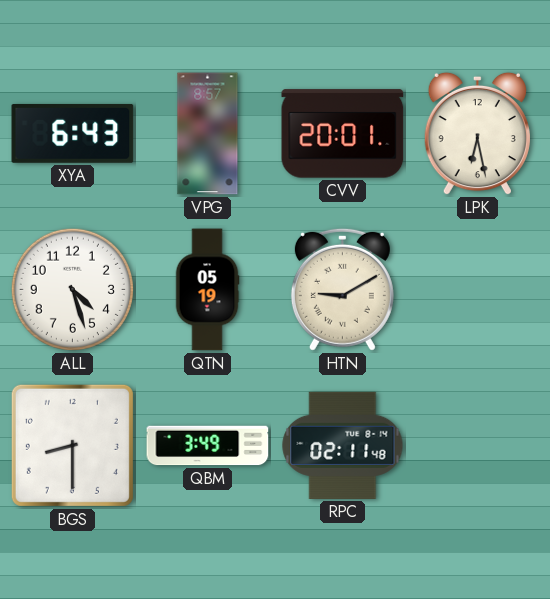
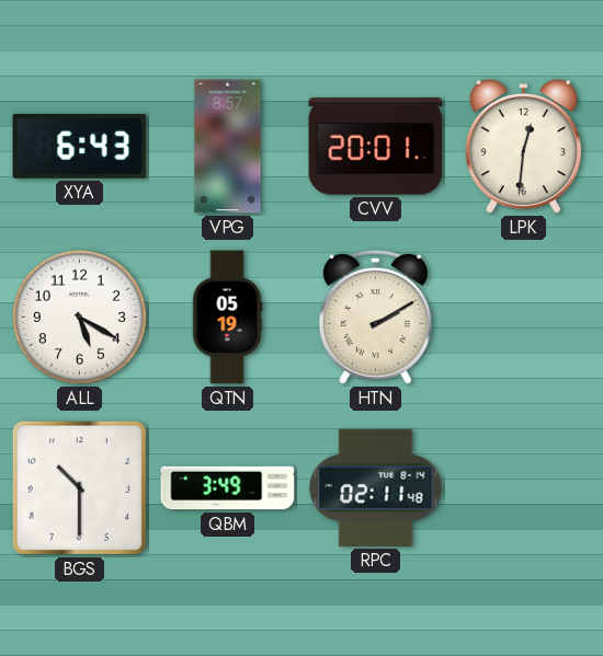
LPK: 6:28 -> 12:31
ALL: 4:27 -> 5:20
HTN: 9:10 -> 2:10
BGS: 8:30 -> 10:30
